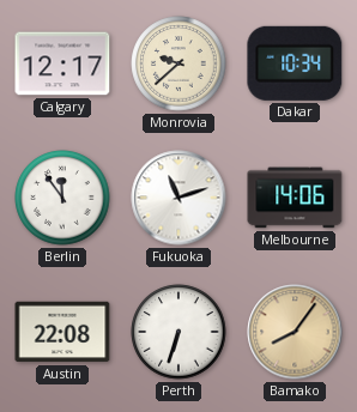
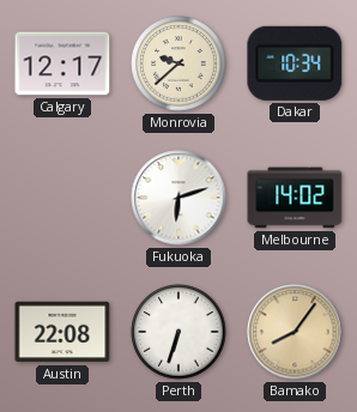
Berlin: 11:54 -> none
Fukuoka: 11:12 -> 6:12
Melbourne: 14:06 -> 14:02
